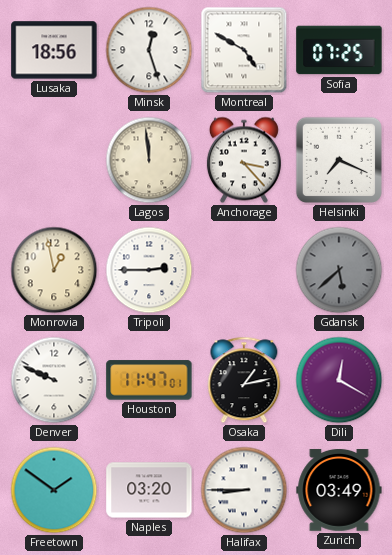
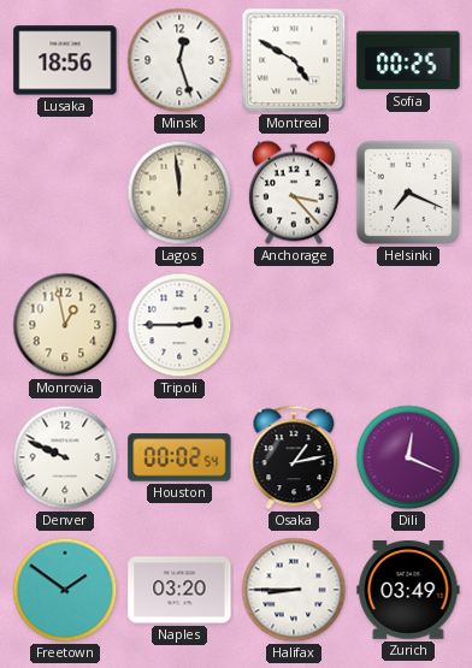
Sofia: 07:25 -> 00:25
Gdansk: 5:38 -> none
Houston: 11:47 -> 00:02
Dili: 12:20 -> 12:19
